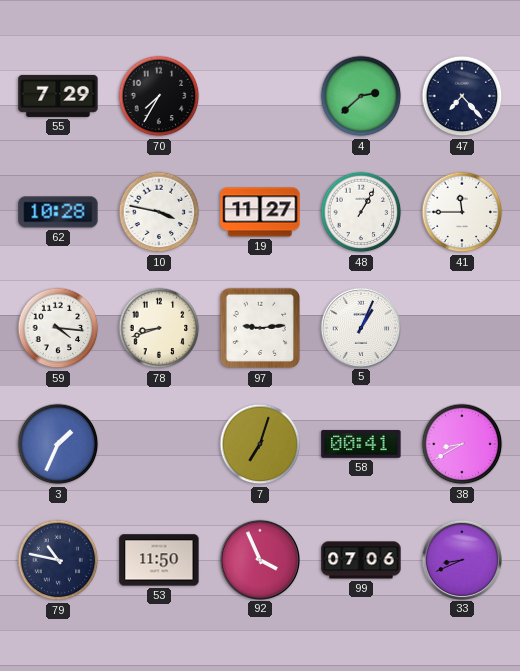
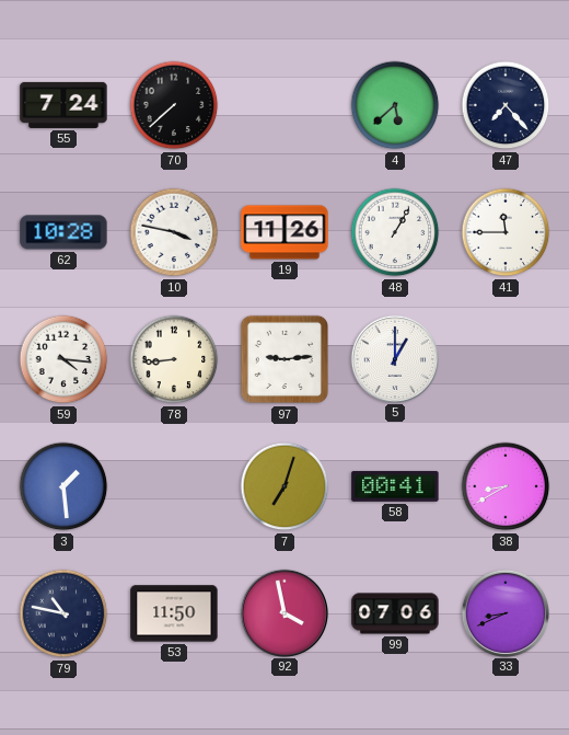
55: 7:29 -> 7:24
70: 7:35 -> 7:38
4: 2:38 -> 5:38
19: 11:27 -> 11:26
78: 8:42 -> 8:44
5: 1:04 -> 1:00
3: 1:34 -> 1:29
92: 3:56 -> 3:58
